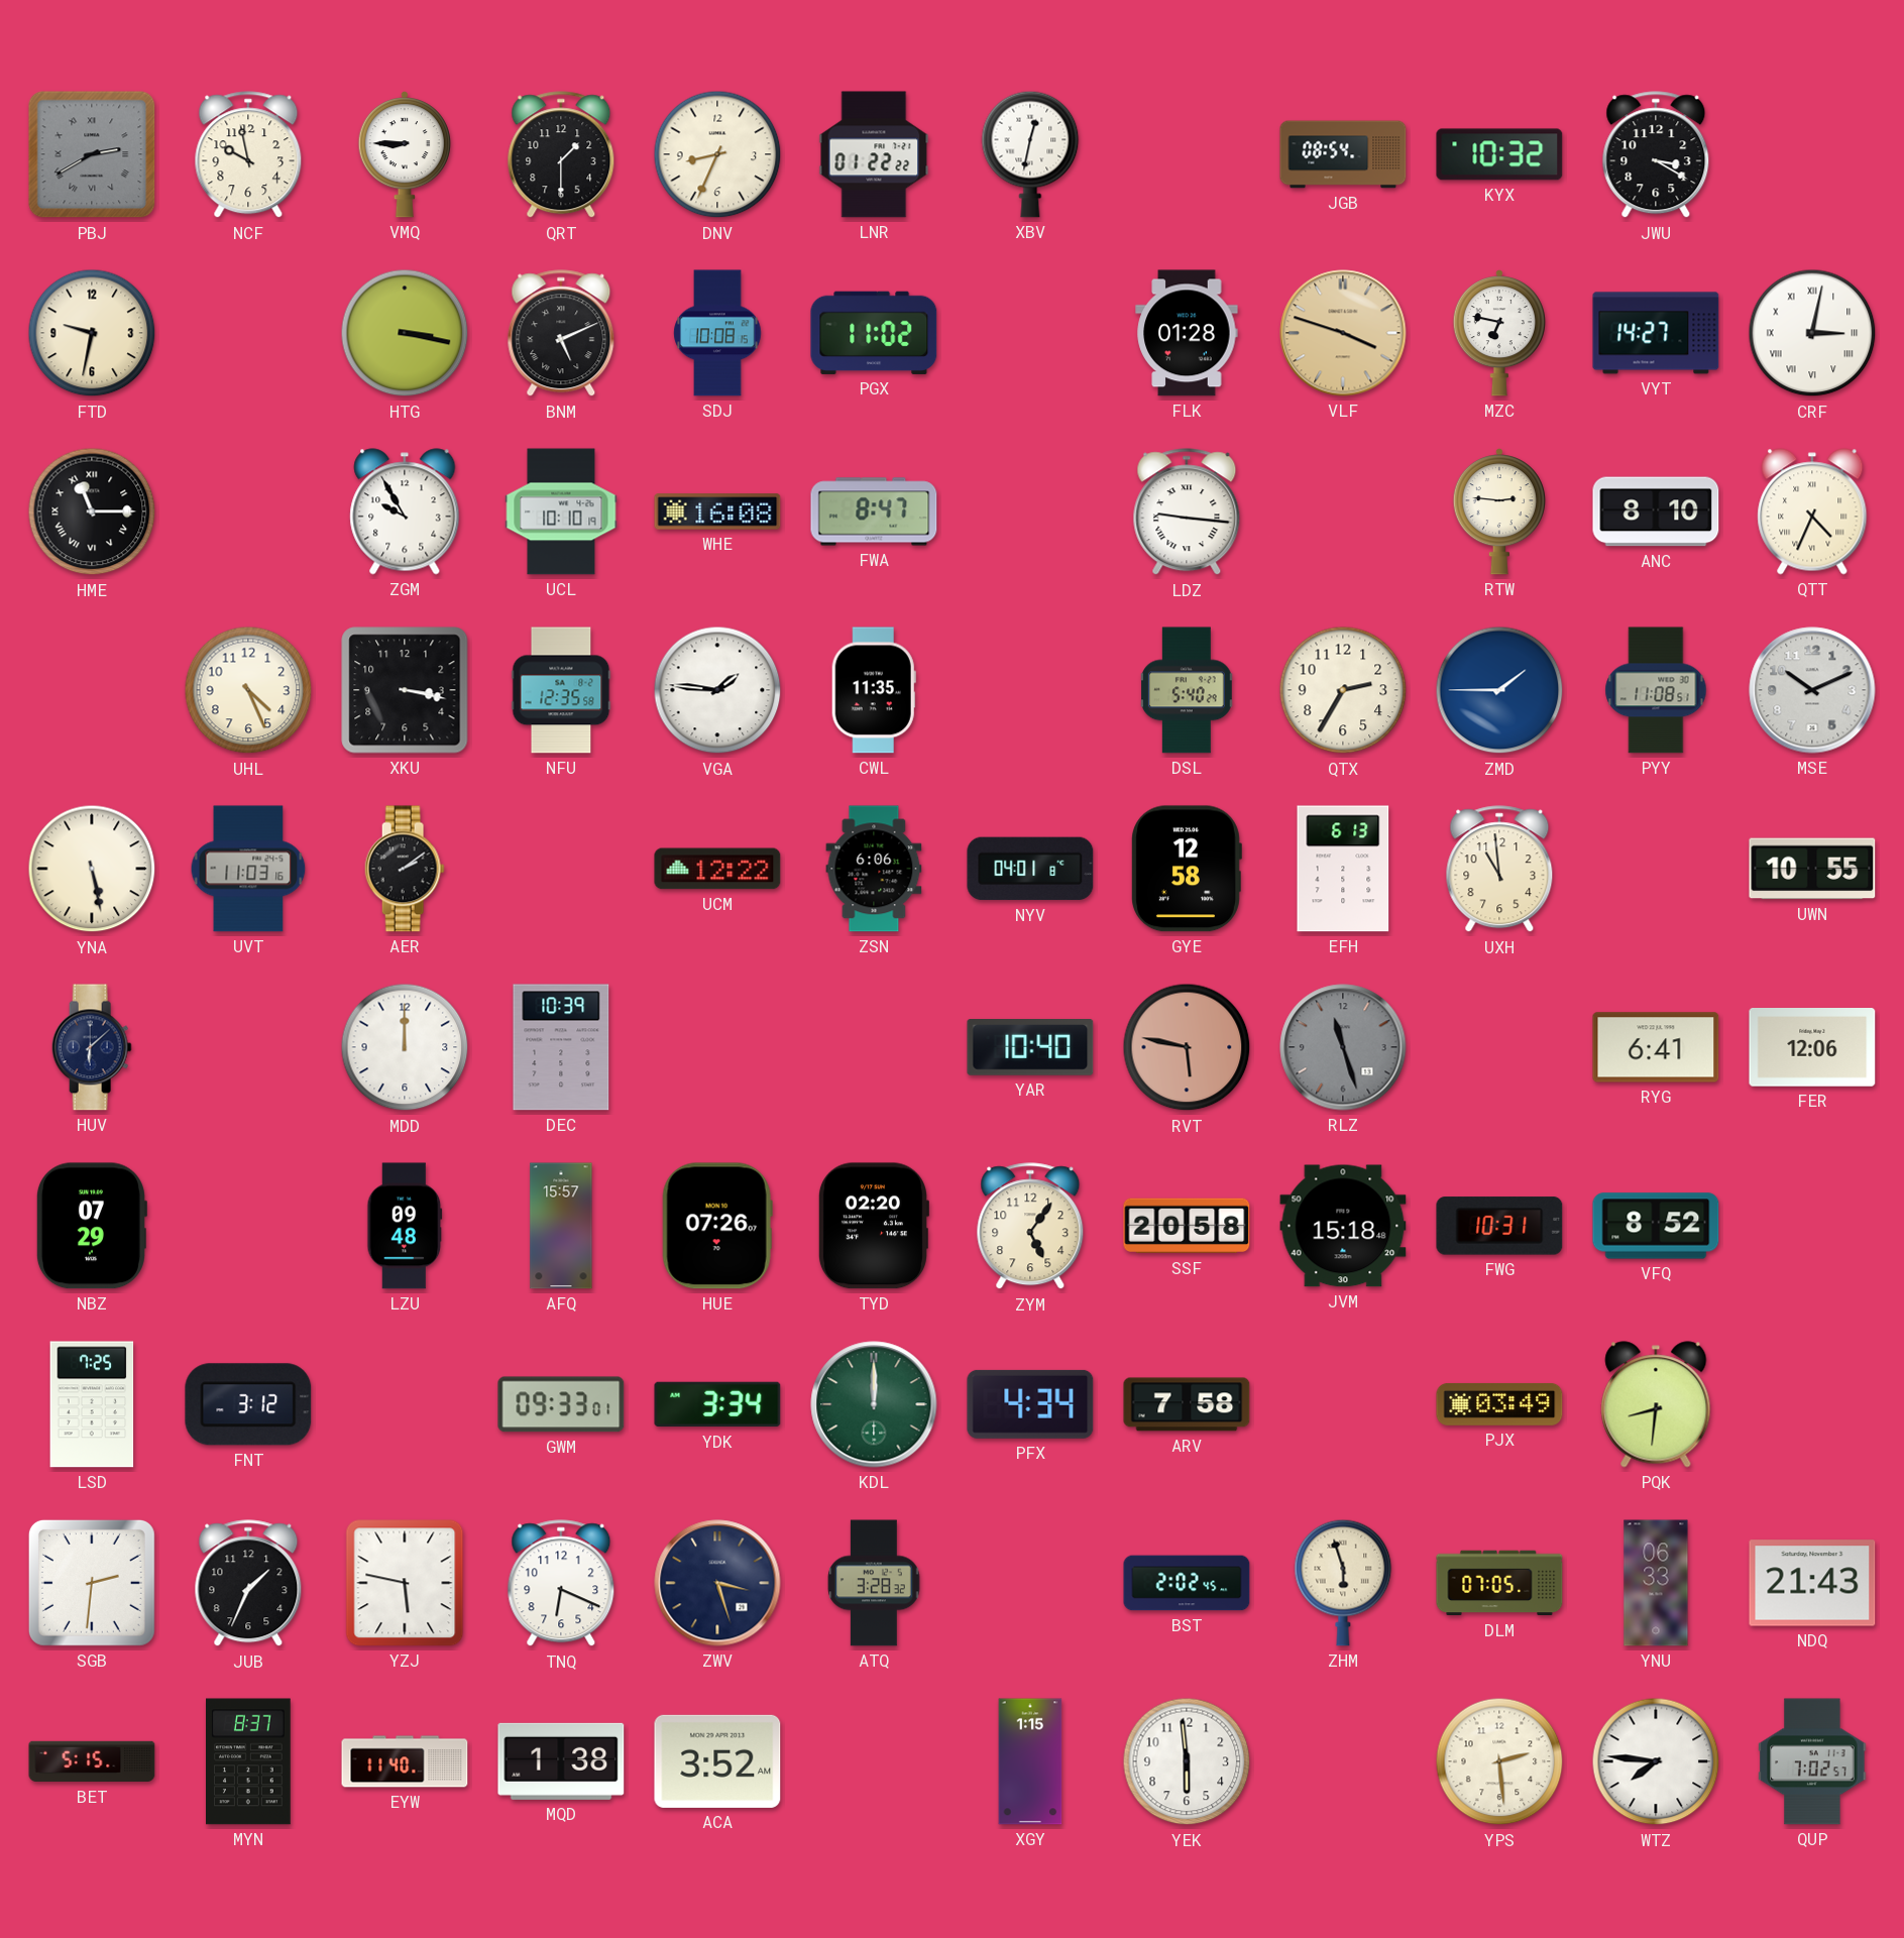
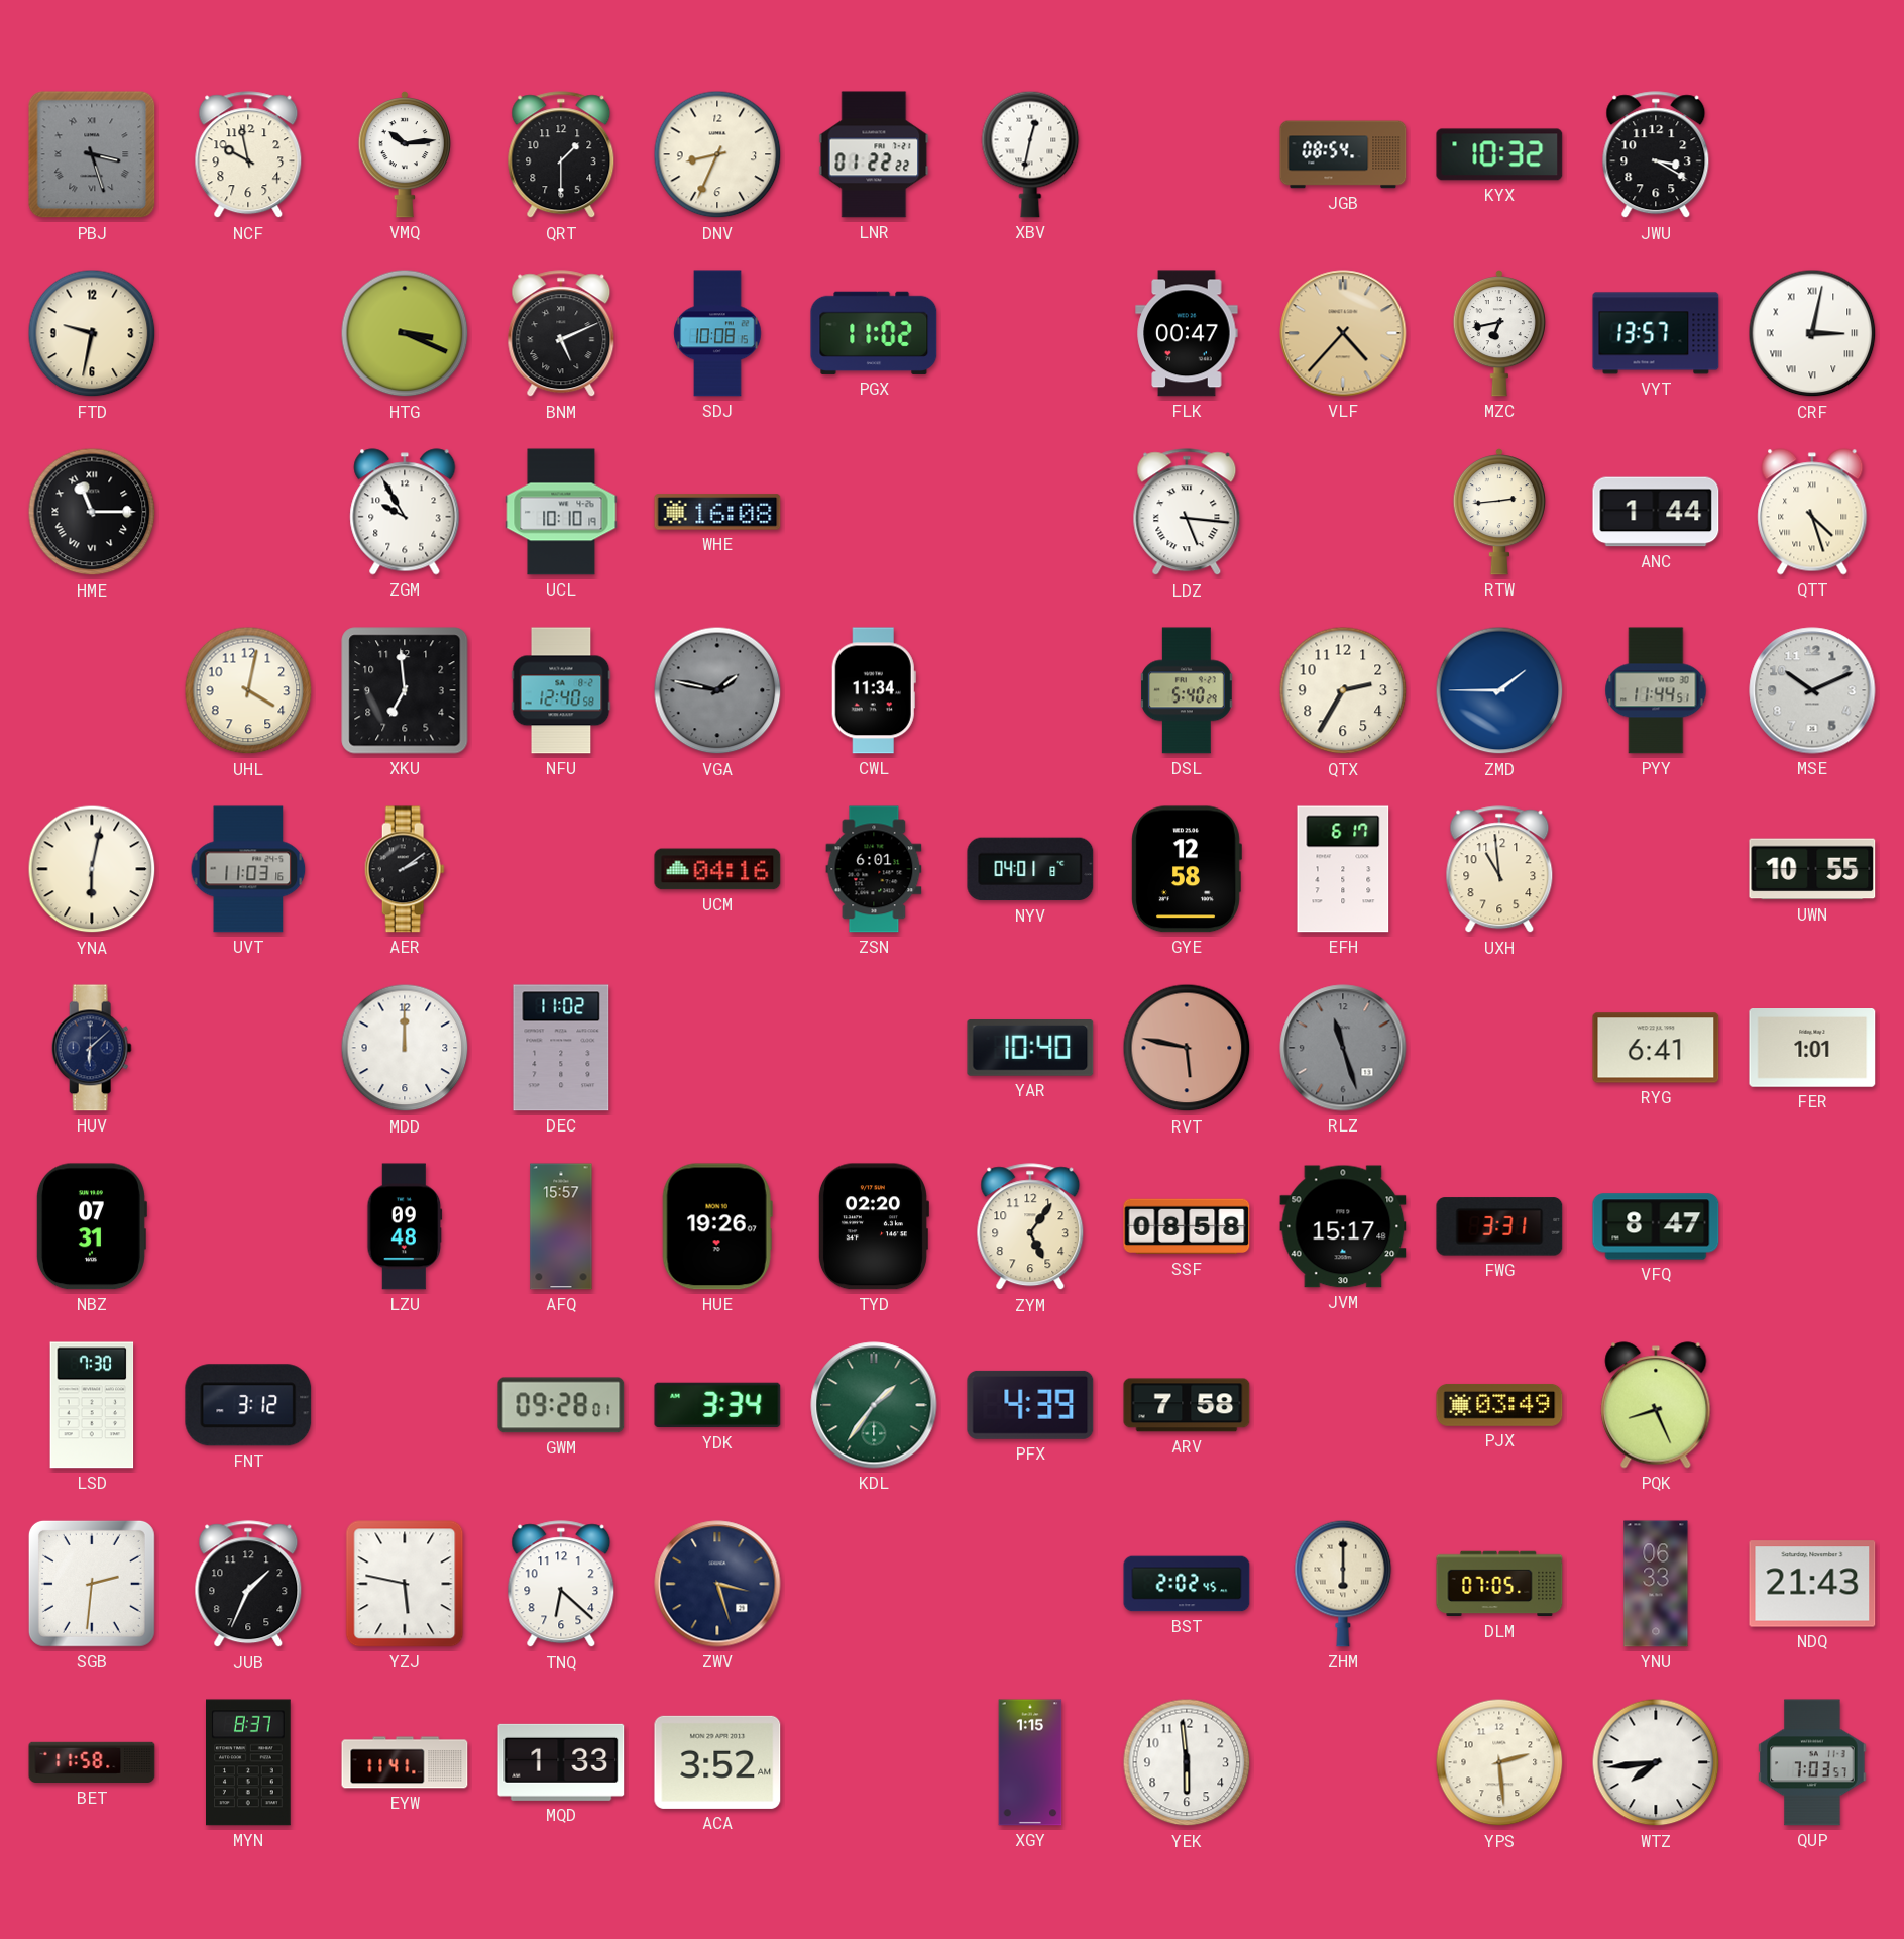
PBJ: 2:40 -> 3:27
VMQ: 8:45 -> 10:14
HTG: 3:17 -> 3:19
FLK: 01:28 -> 00:47
VLF: 3:48 -> 4:37
MZC: 6:47 -> 6:43
VYT: 14:27 -> 13:57
FWA: 8:47 -> none
LDZ: 9:16 -> 5:16
RTW: 2:46 -> 2:44
ANC: 8:10 -> 1:44
QTT: 4:34 -> 4:27
UHL: 4:26 -> 4:02
XKU: 3:17 -> 6:59
NFU: 12:35 -> 12:40
VGA: 1:46 -> 1:47
VGA dial: white -> grey
CWL: 11:35 -> 11:34
PYY: 11:08 -> 11:44
YNA: 5:28 -> 6:02
UCM: 12:22 -> 04:16
ZSN: 6:06 -> 6:01
EFH: 6:13 -> 6:17
DEC: 10:39 -> 11:02
FER: 12:06 -> 1:01
NBZ: 07:29 -> 07:31
HUE: 07:26 -> 19:26
SSF: 20:58 -> 08:58
JVM: 15:18 -> 15:17
FWG: 10:31 -> 3:31
VFQ: 8:52 -> 8:47
LSD: 7:25 -> 7:30
GWM: 09:33 -> 09:28
KDL: 12:00 -> 1:36
PFX: 4:34 -> 4:39
PQK: 8:31 -> 8:26
TNQ: 6:19 -> 6:22
ATQ: 3:28 -> none
ZHM: 5:57 -> 6:00
BET: 5:15 -> 11:58
EYW: 11:40 -> 11:41
MQD: 1:38 -> 1:33
WTZ: 7:46 -> 7:44
QUP: 7:02 -> 7:03
